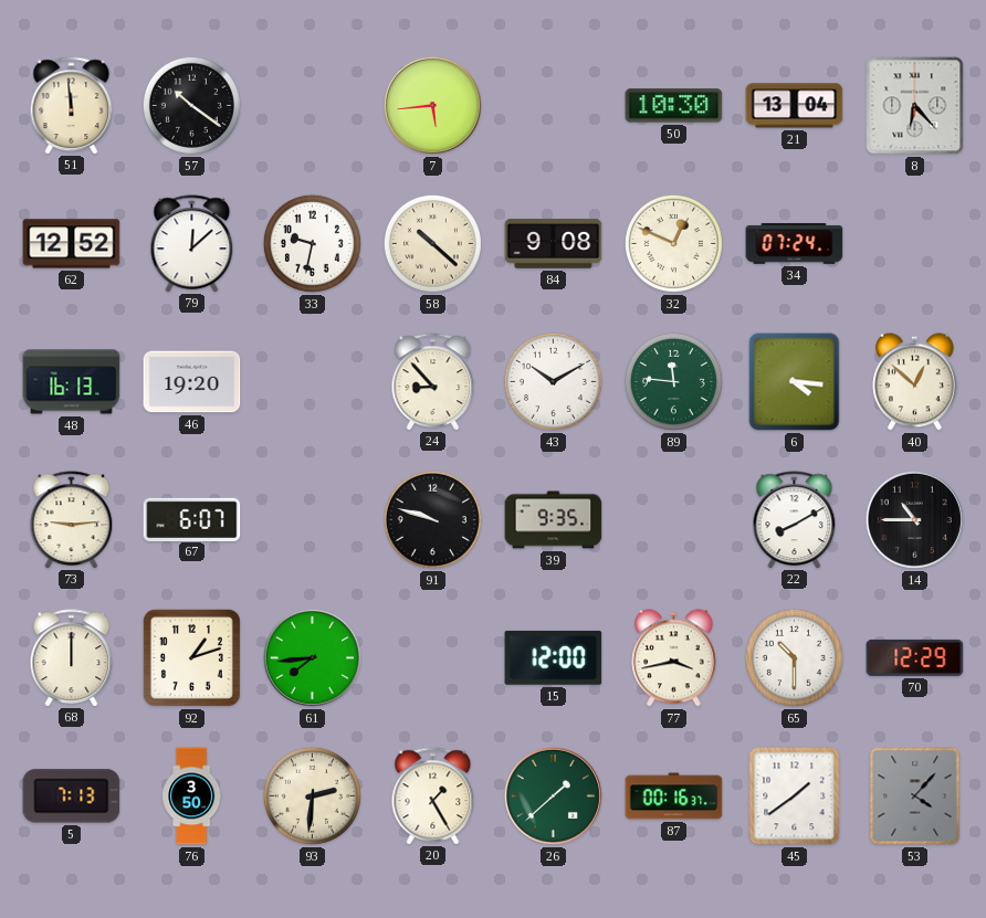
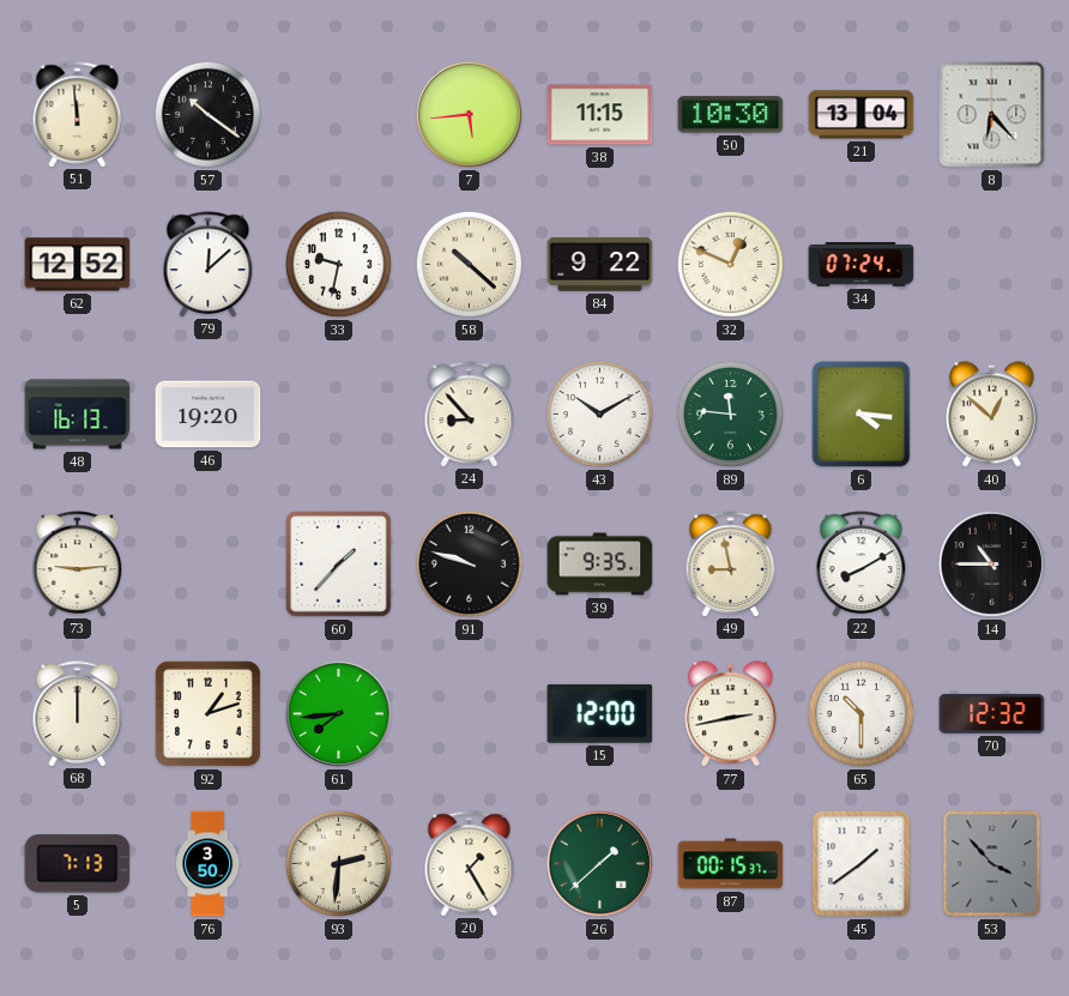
38: none -> 11:15
84: 9:08 -> 9:22
67: 6:07 -> none
60: none -> 1:37
49: none -> 8:58
77: 3:43 -> 2:43
70: 12:29 -> 12:32
87: 00:16 -> 00:15
53: 4:07 -> 3:53
